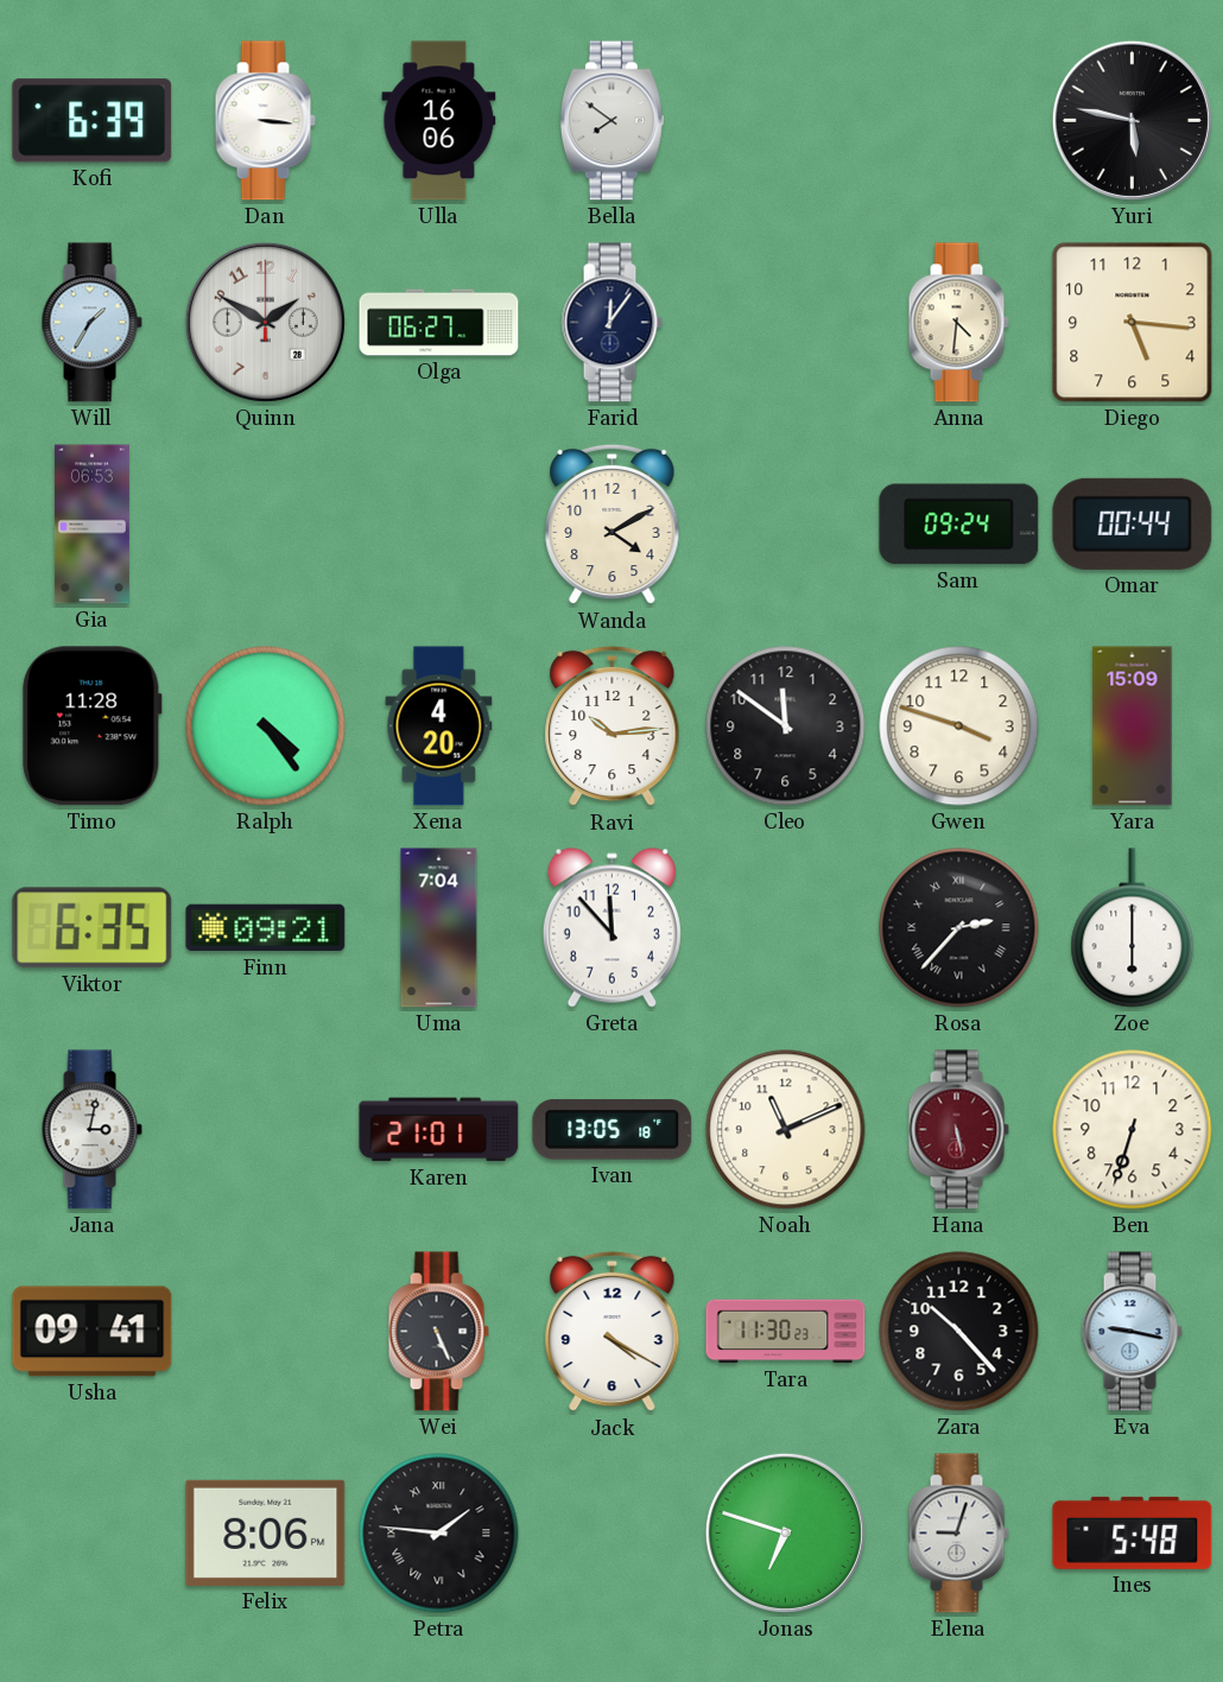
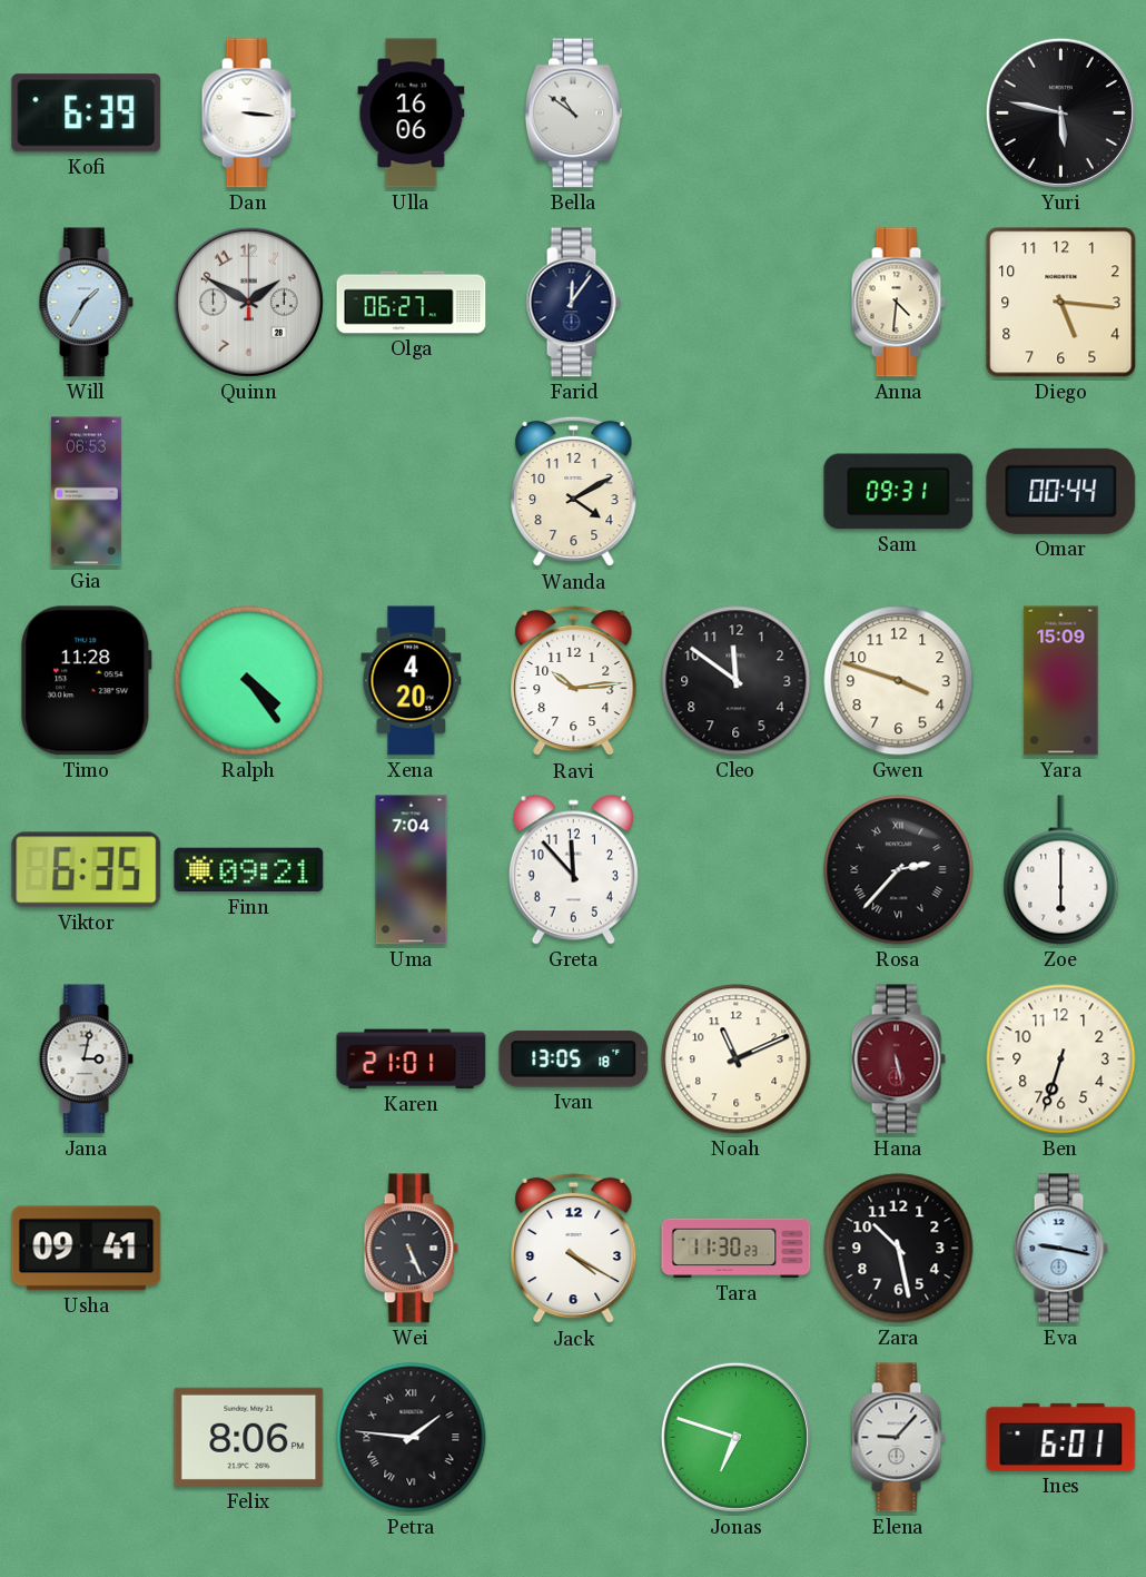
Bella: 7:51 -> 10:51
Sam: 09:24 -> 09:31
Zara: 10:23 -> 10:28
Elena: 9:03 -> 9:07
Ines: 5:48 -> 6:01
